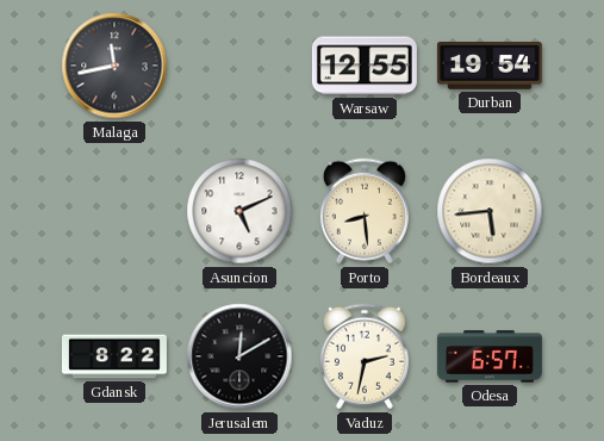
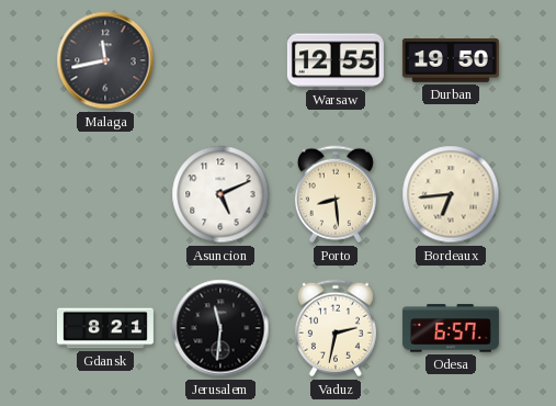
Durban: 19:54 -> 19:50
Bordeaux: 5:44 -> 6:44
Gdansk: 8:22 -> 8:21
Jerusalem: 12:10 -> 11:31
